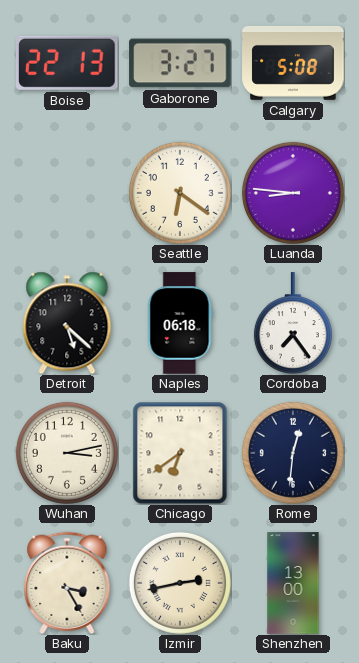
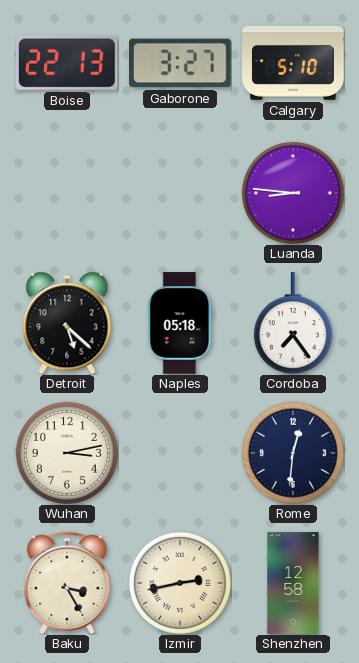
Calgary: 5:08 -> 5:10
Seattle: 6:21 -> none
Naples: 06:18 -> 05:18
Chicago: 6:39 -> none
Shenzhen: 13:00 -> 12:58
